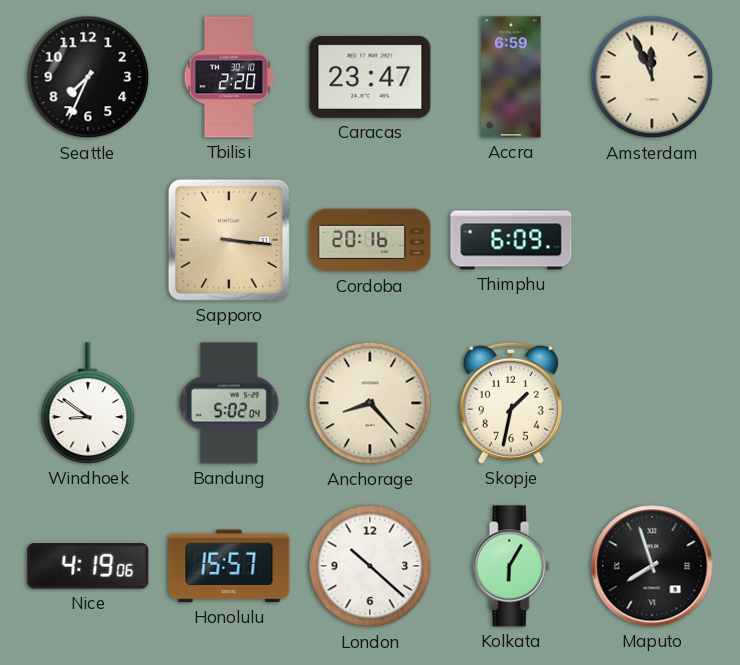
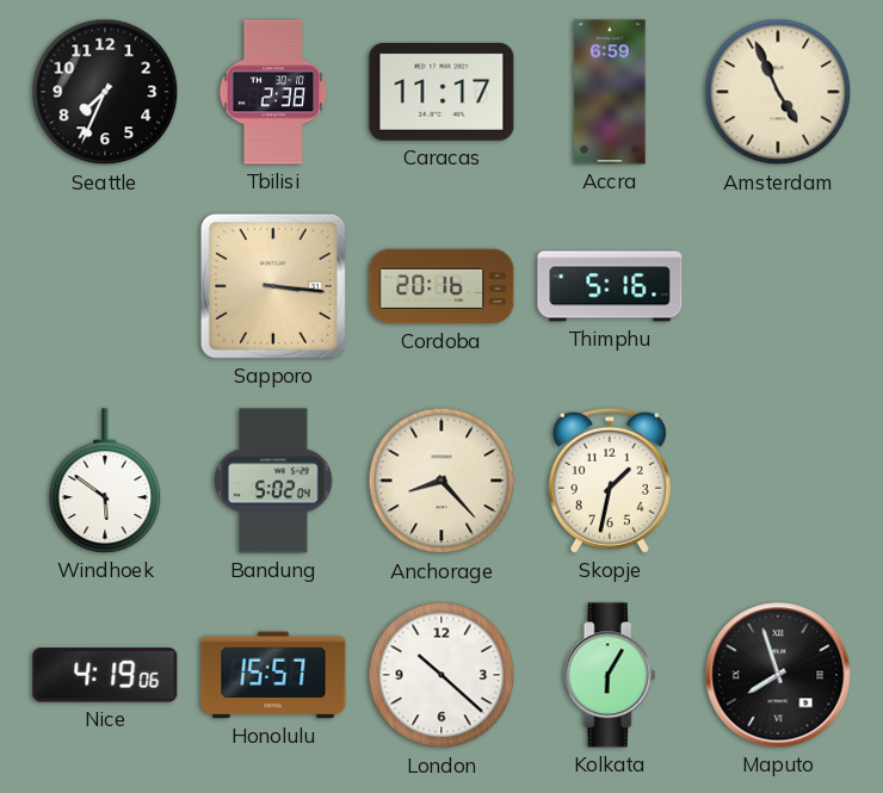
Tbilisi: 2:20 -> 2:38
Caracas: 23:47 -> 11:17
Amsterdam: 11:56 -> 4:56
Thimphu: 6:09 -> 5:16
Windhoek: 8:51 -> 5:51
